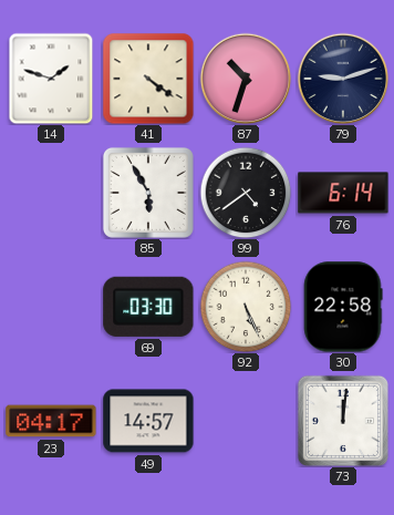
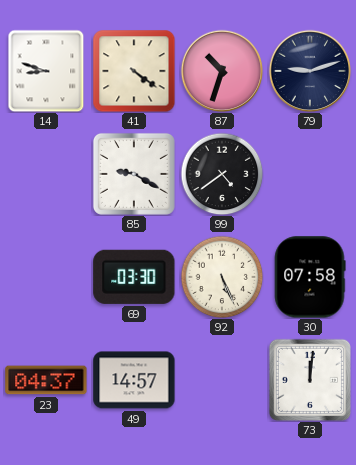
14: 1:48 -> 8:48
85: 5:55 -> 9:20
76: 6:14 -> none
30: 22:58 -> 07:58
23: 04:17 -> 04:37
